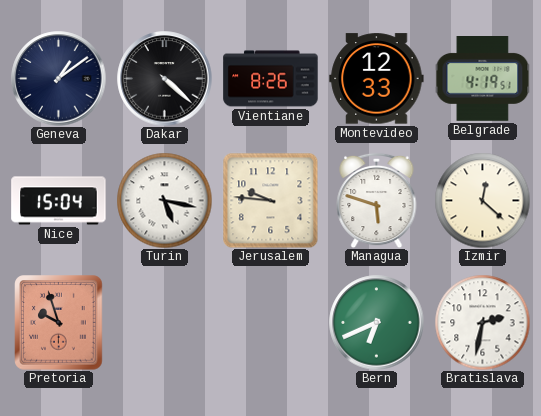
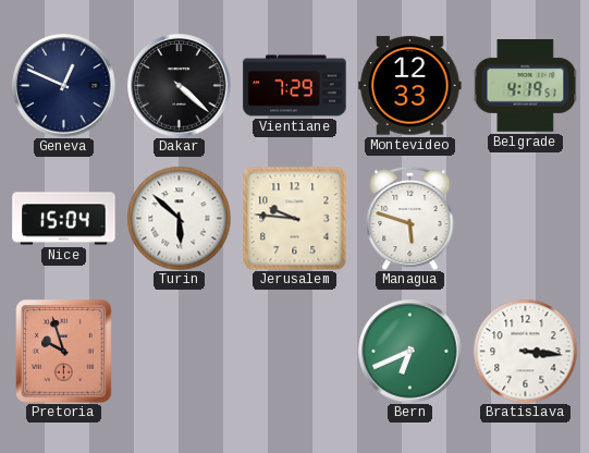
Geneva: 1:09 -> 12:49
Vientiane: 8:26 -> 7:29
Turin: 5:17 -> 5:52
Izmir: 12:22 -> none
Bratislava: 2:32 -> 3:16
